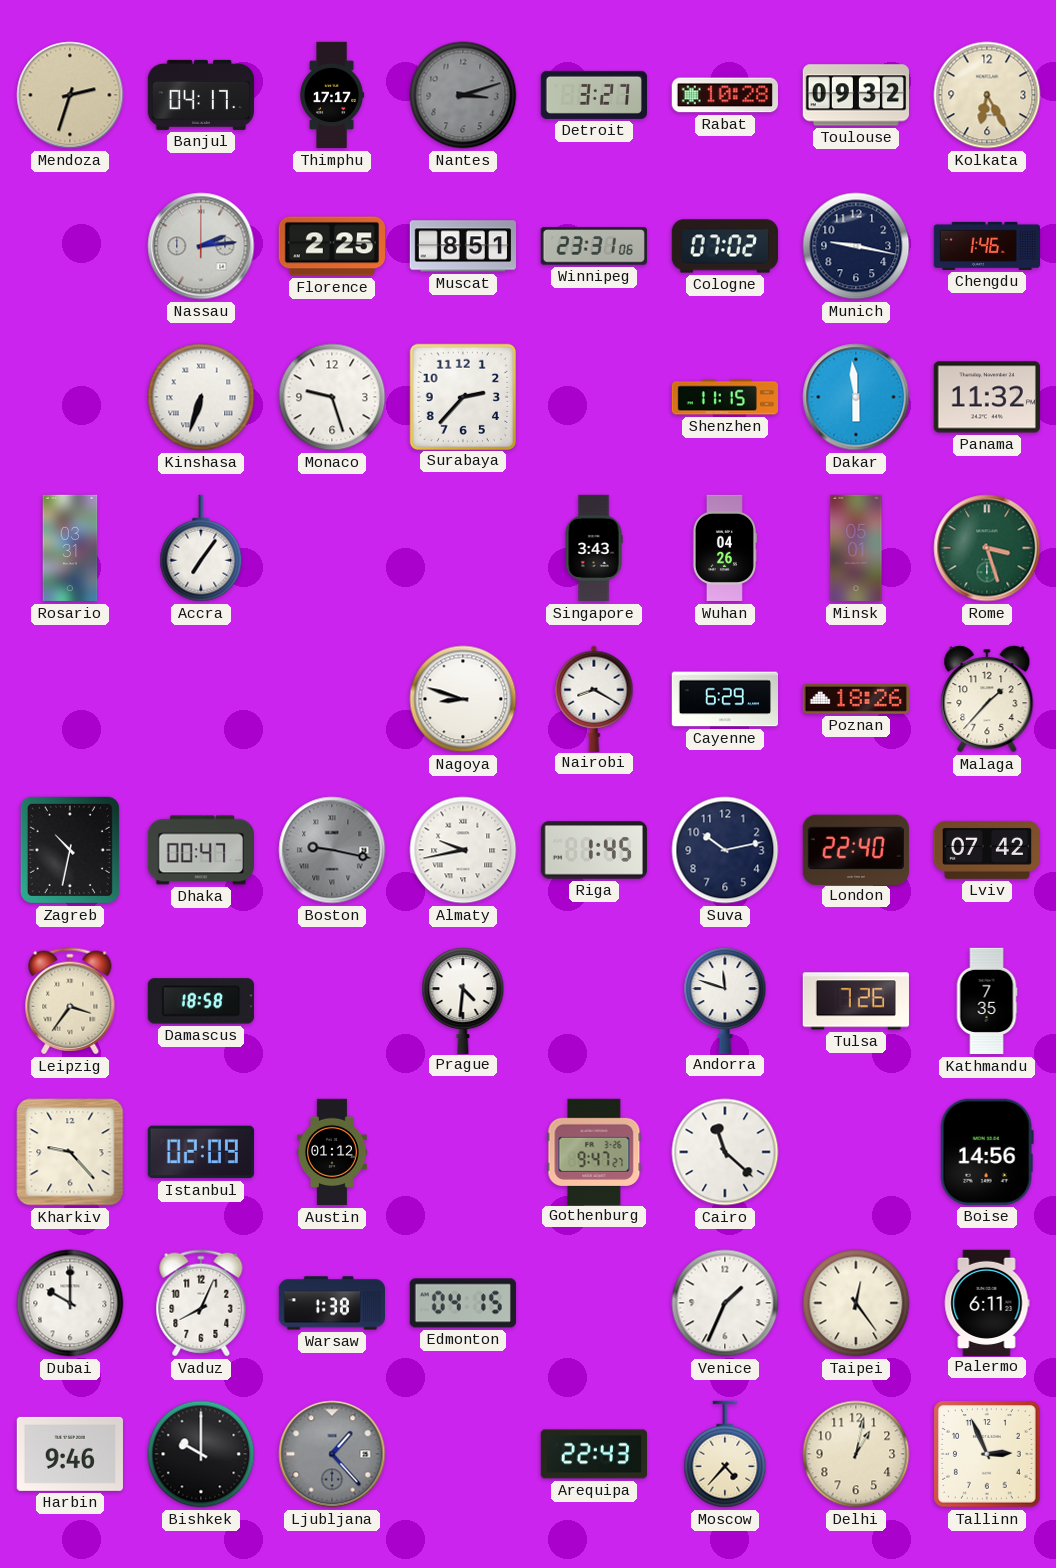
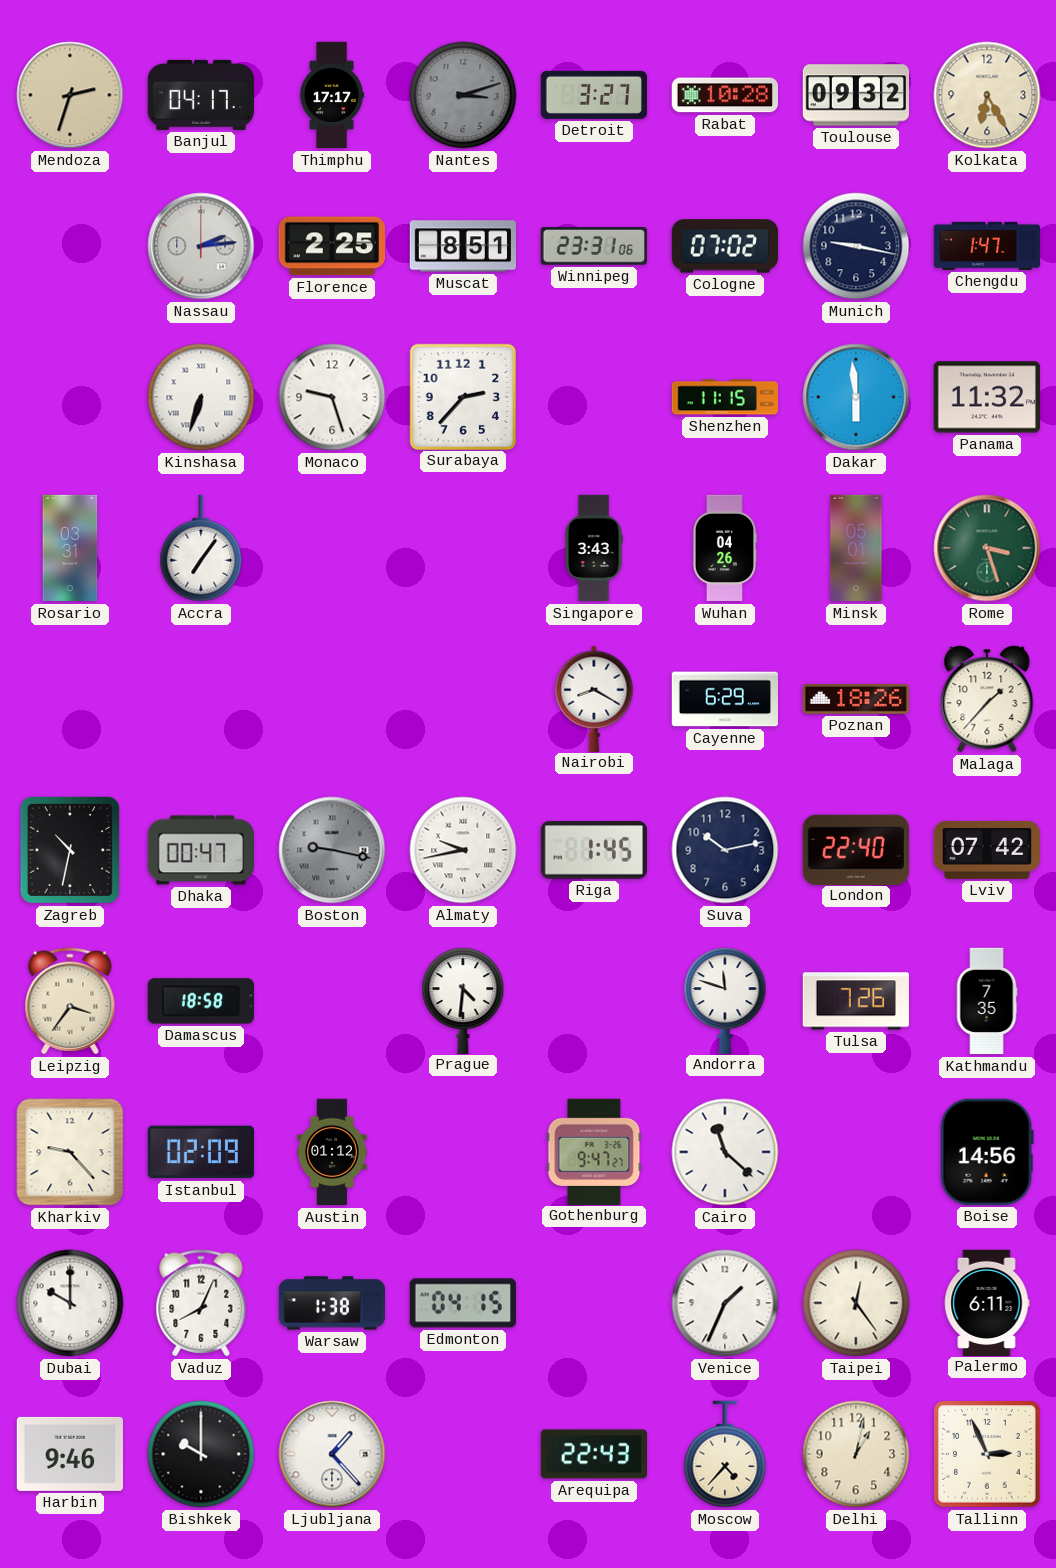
Chengdu: 1:46 -> 1:47
Nagoya: 8:48 -> none
Ljubljana dial: grey -> white
